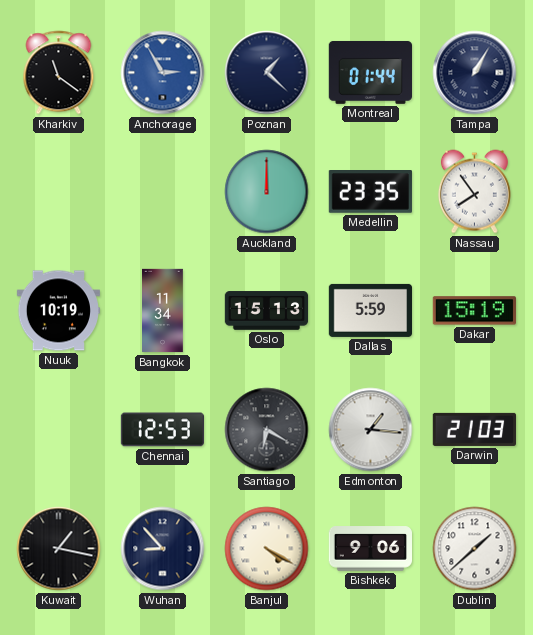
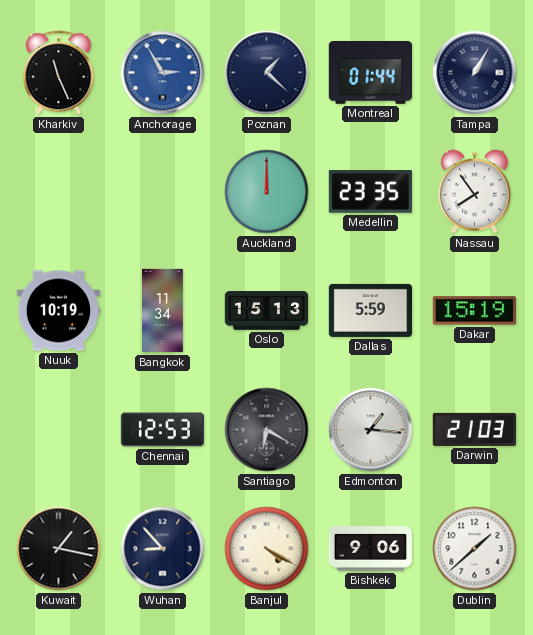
Kharkiv: 11:21 -> 11:26
